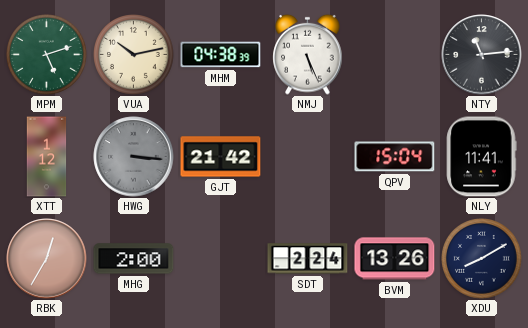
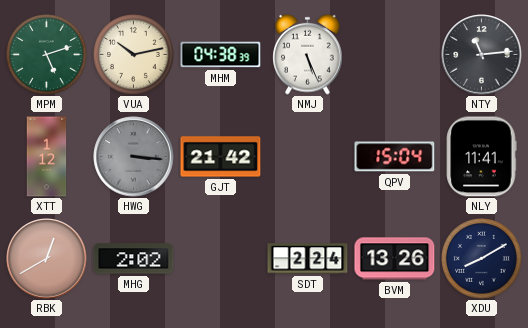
RBK: 12:35 -> 12:40
MHG: 2:00 -> 2:02
